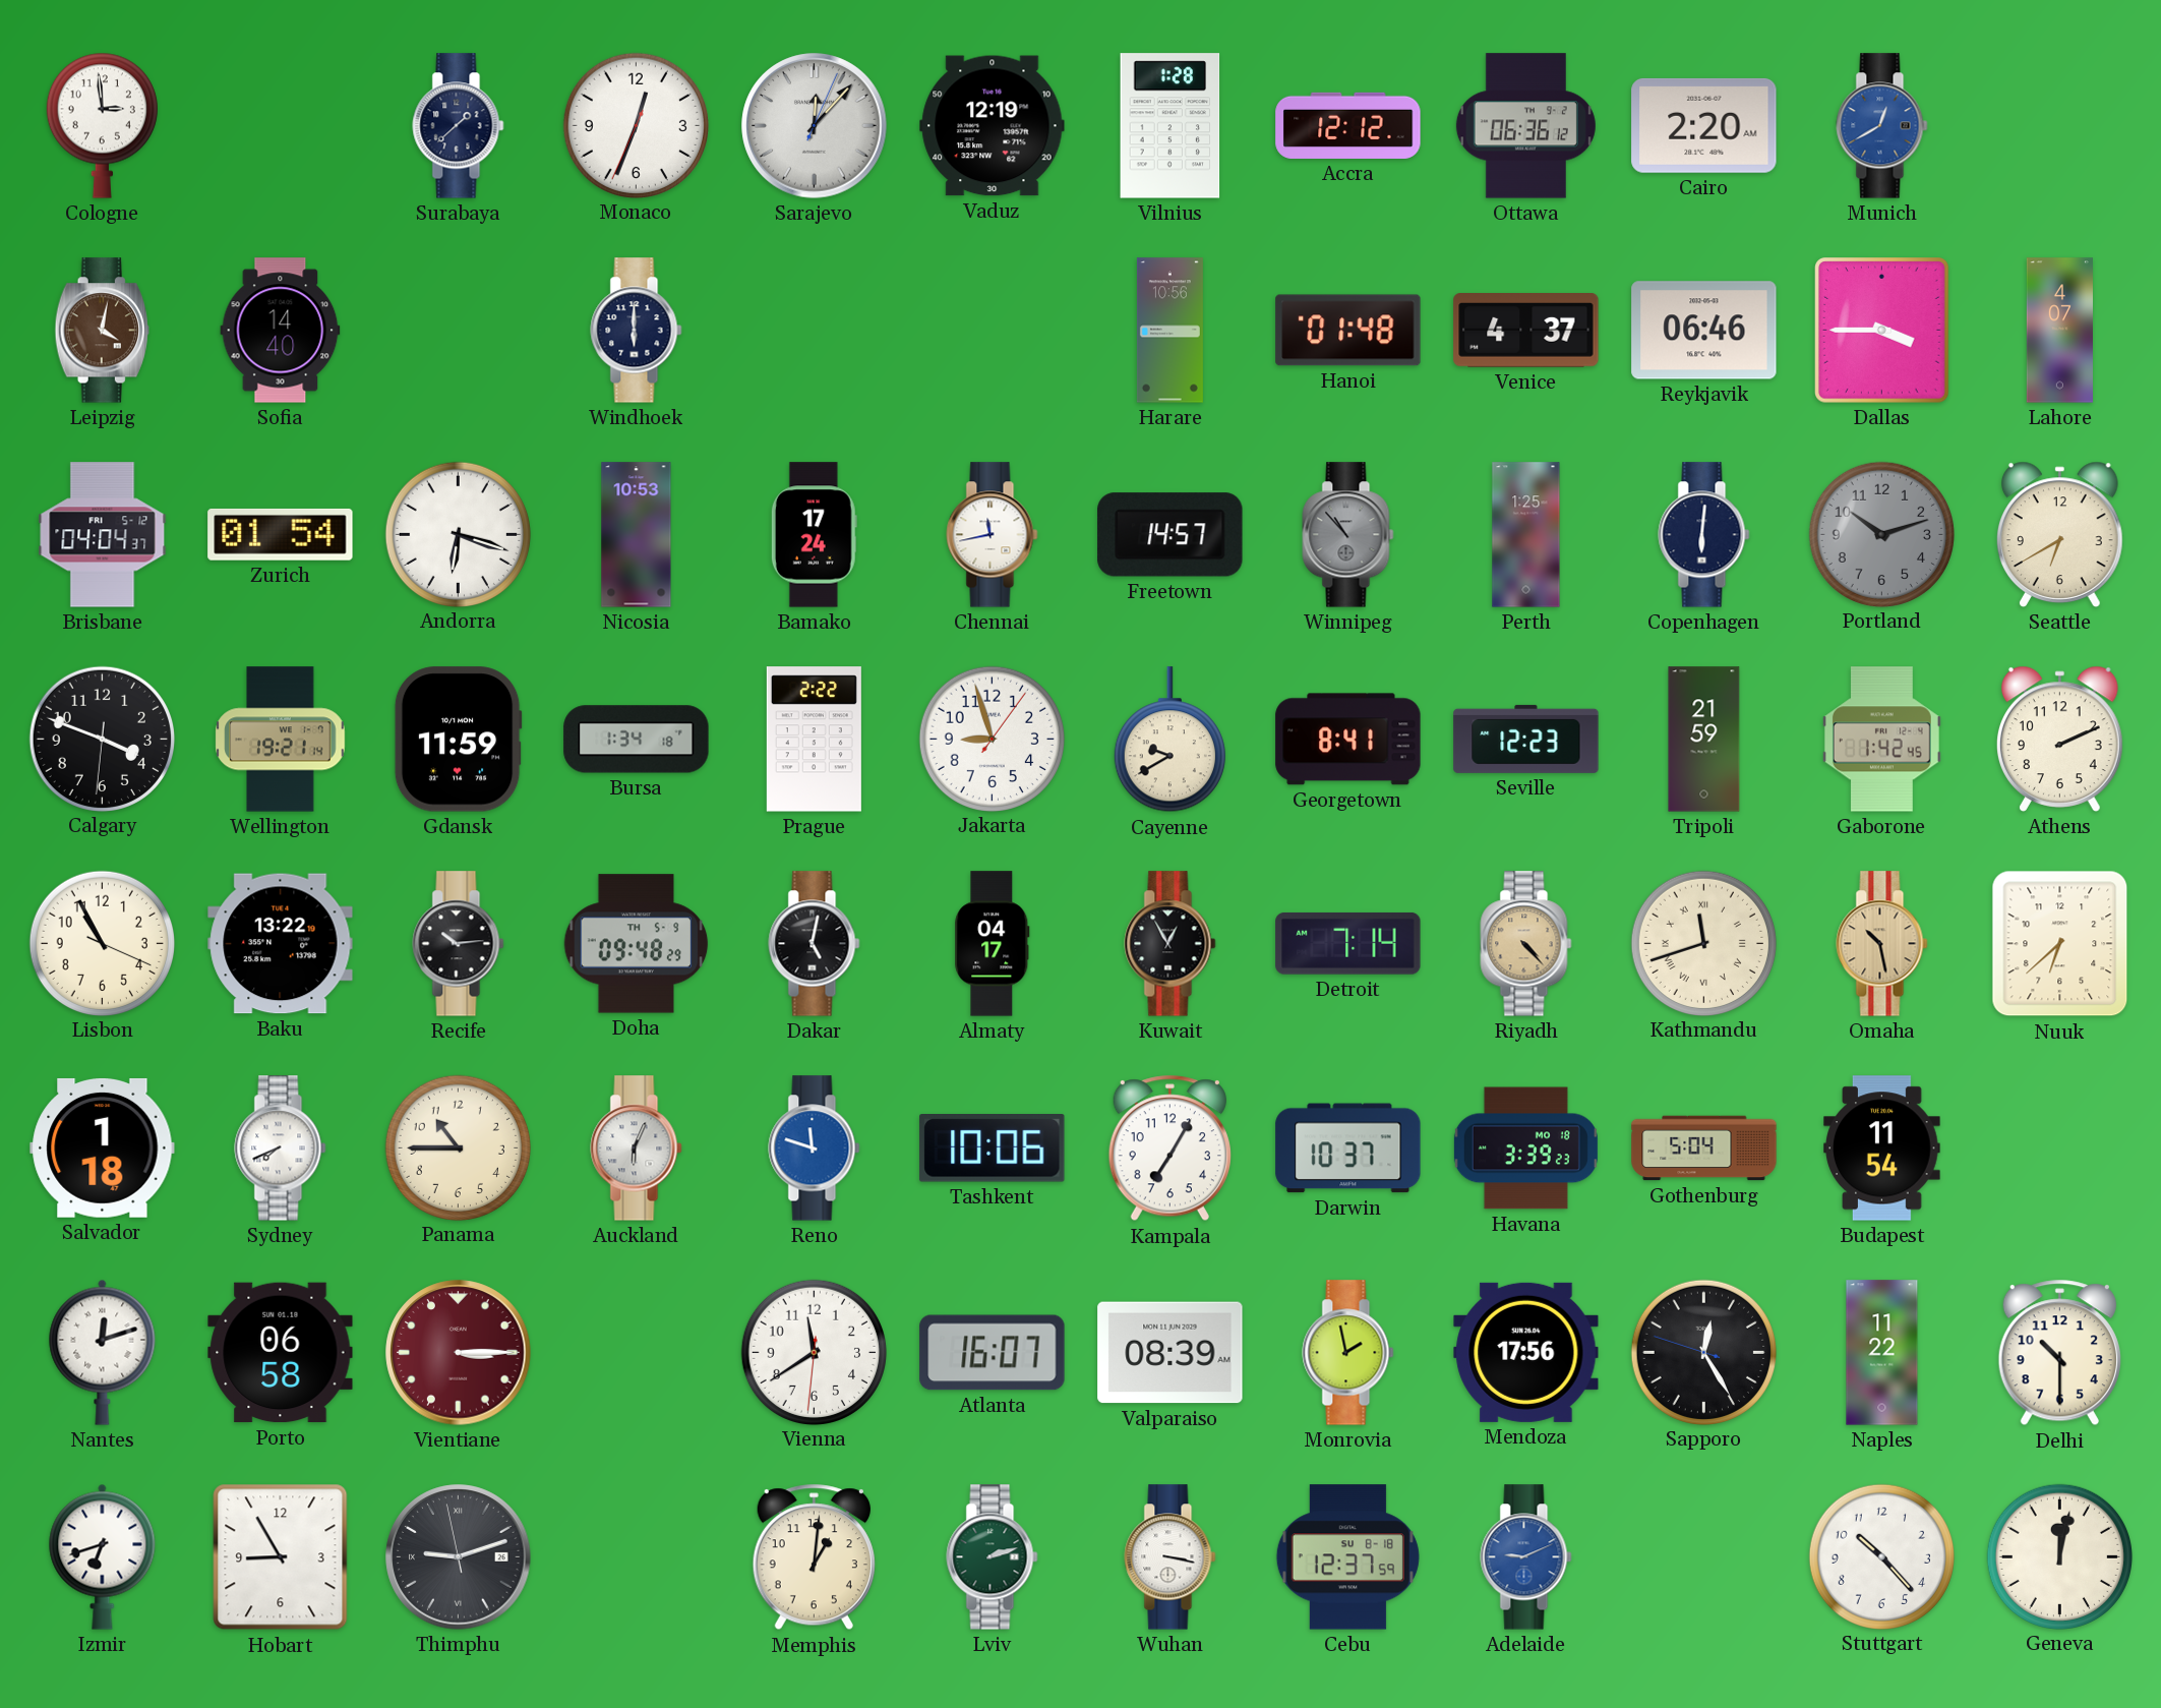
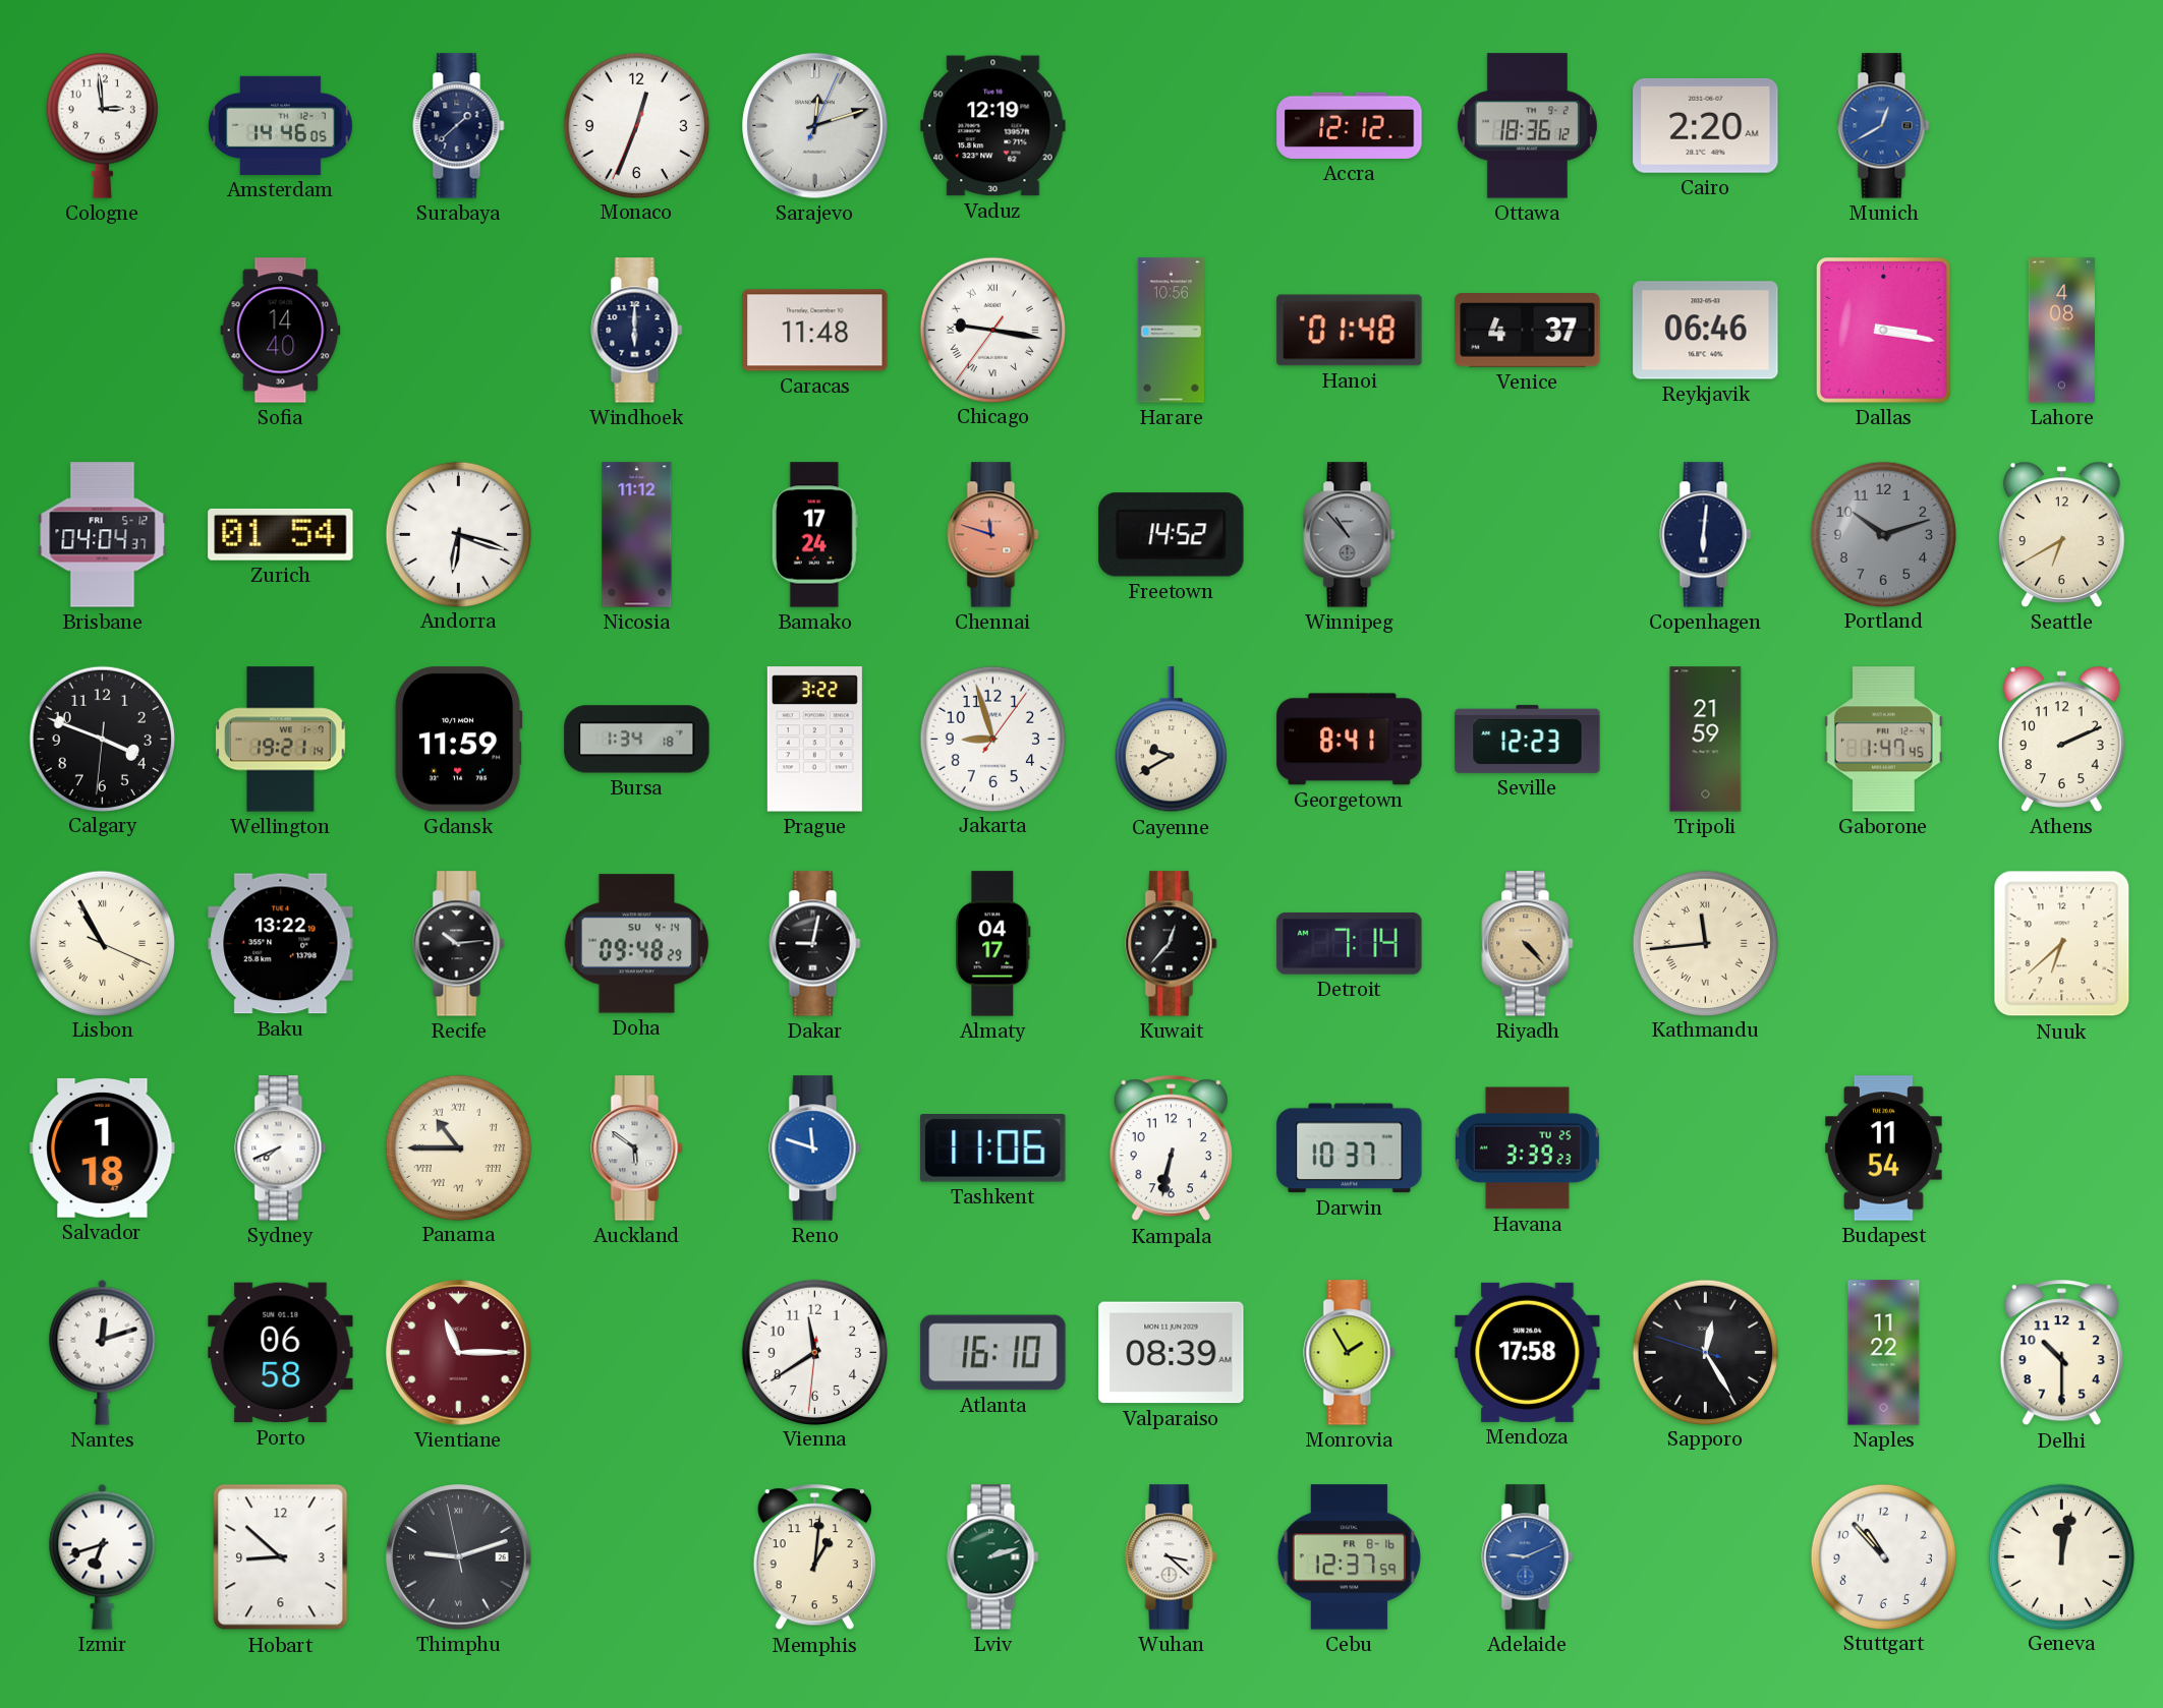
Amsterdam: none -> 14:46
Sarajevo: 12:07 -> 12:12
Vilnius: 1:28 -> none
Ottawa: 06:36 -> 18:36
Leipzig: 4:02 -> none
Caracas: none -> 11:48
Chicago: none -> 9:16
Dallas: 3:45 -> 3:17
Lahore: 4:07 -> 4:08
Nicosia: 10:53 -> 11:12
Chennai: 11:43 -> 11:48
Chennai dial: white -> salmon
Freetown: 14:57 -> 14:52
Perth: 1:25 -> none
Prague: 2:22 -> 3:22
Gaborone: 1:42 -> 1:47
Lisbon numerals: Arabic -> Roman
Doha date: TH 5-9 -> SU 4-14
Dakar: 5:02 -> 9:02
Kuwait: 12:55 -> 12:37
Kathmandu: 11:42 -> 11:44
Omaha: 10:28 -> none
Panama numerals: Arabic -> Roman
Auckland: 6:04 -> 5:51
Tashkent: 10:06 -> 11:06
Kampala: 7:05 -> 6:32
Havana date: MO 18 -> TU 25
Gothenburg: 5:04 -> none
Vientiane: 3:15 -> 11:15
Atlanta: 16:07 -> 16:10
Monrovia: 1:58 -> 1:55
Mendoza: 17:56 -> 17:58
Hobart: 8:55 -> 8:52
Wuhan: 3:17 -> 3:22
Cebu date: SU 8-18 -> FR 8-16
Stuttgart: 10:23 -> 10:53
